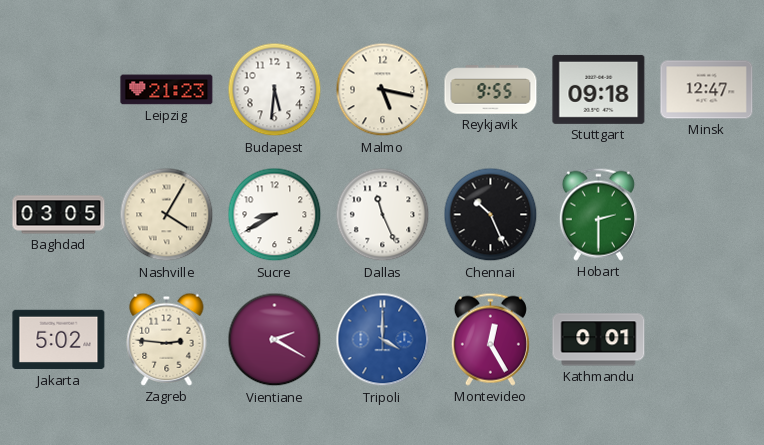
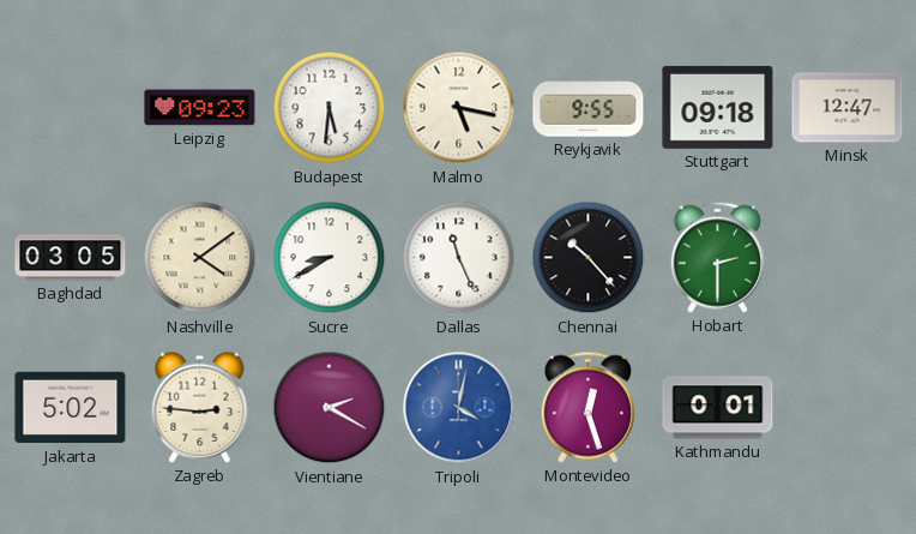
Leipzig: 21:23 -> 09:23
Nashville: 4:05 -> 4:09
Chennai: 10:26 -> 10:23
Tripoli: 4:00 -> 4:02
Montevideo: 12:25 -> 12:27
